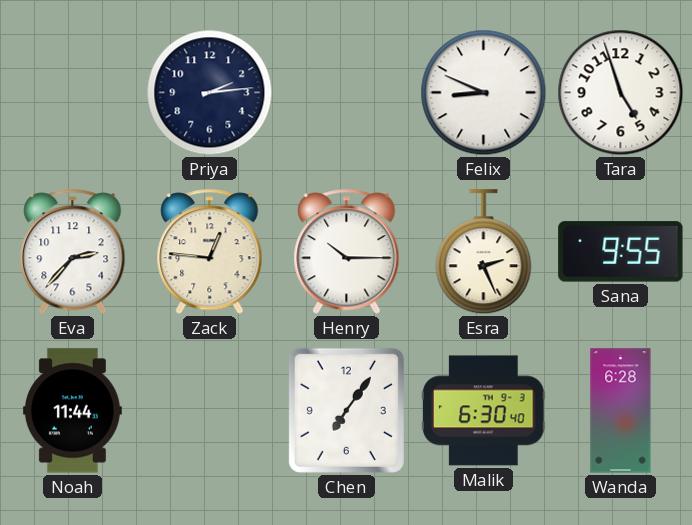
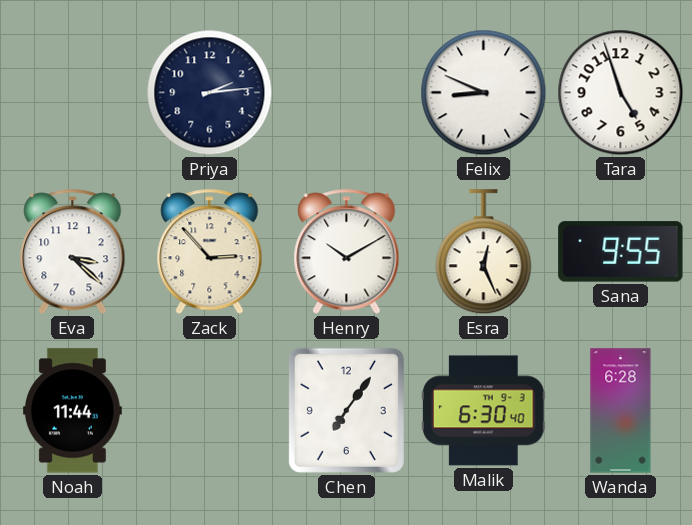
Eva: 2:37 -> 3:22
Zack: 12:46 -> 2:53
Henry: 10:15 -> 10:10
Esra: 2:26 -> 12:26
